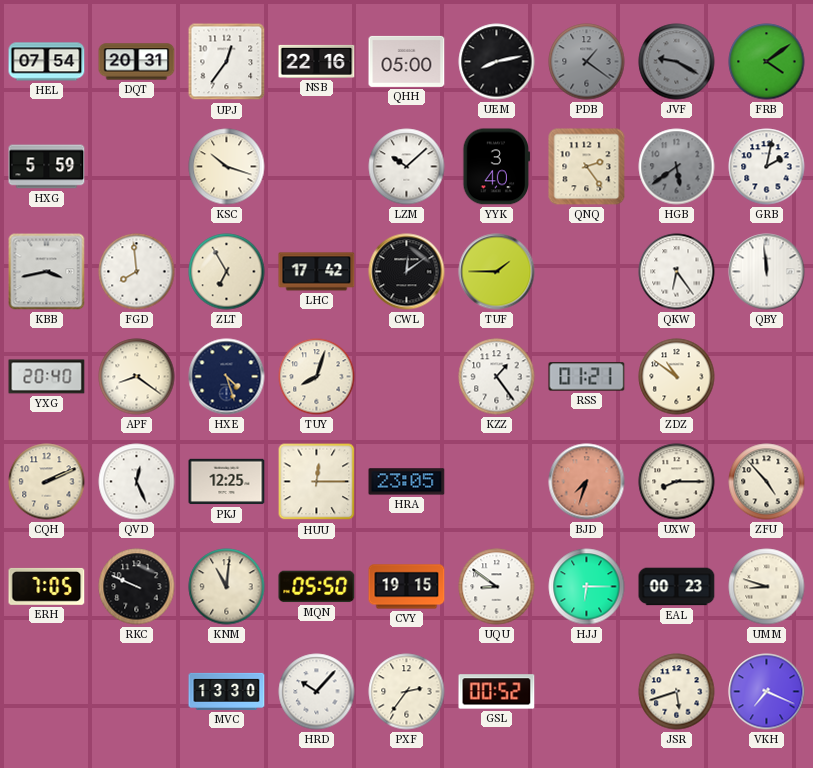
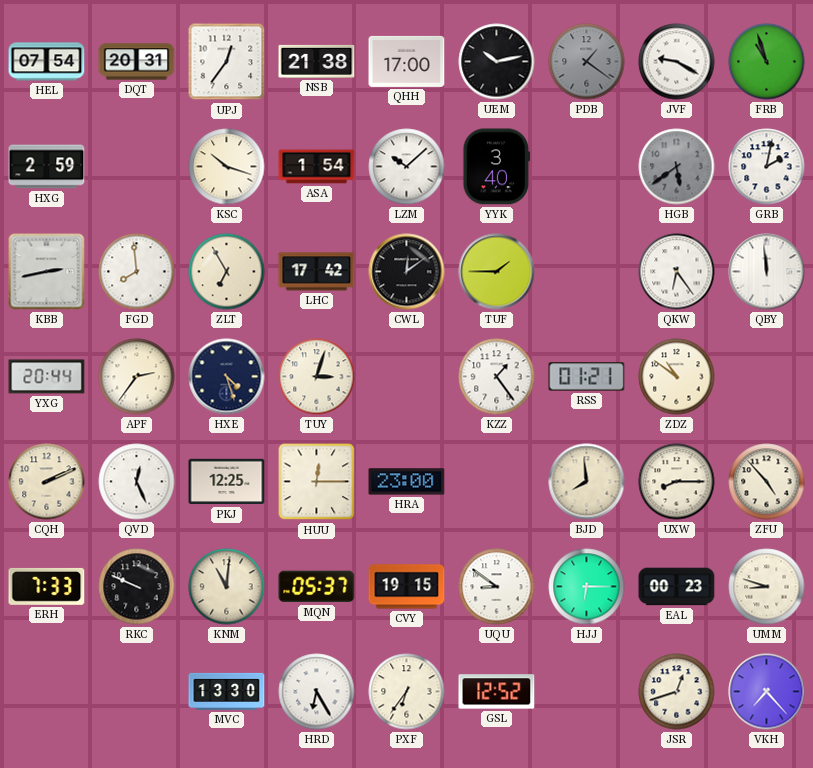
NSB: 22:16 -> 21:38
QHH: 05:00 -> 17:00
UEM: 8:13 -> 10:13
JVF dial: grey -> white
FRB: 4:09 -> 10:57
HXG: 5:59 -> 2:59
ASA: none -> 1:54
QNQ: 2:24 -> none
KBB: 3:43 -> 2:43
YXG: 20:40 -> 20:44
APF: 8:21 -> 2:36
TUY: 8:03 -> 3:03
HRA: 23:05 -> 23:00
BJD: 7:33 -> 7:59
BJD dial: salmon -> cream
ERH: 7:05 -> 7:33
MQN: 05:50 -> 05:37
HRD: 10:07 -> 6:25
PXF: 2:36 -> 6:36
GSL: 00:52 -> 12:52
JSR: 5:42 -> 12:42
VKH: 7:19 -> 7:23
